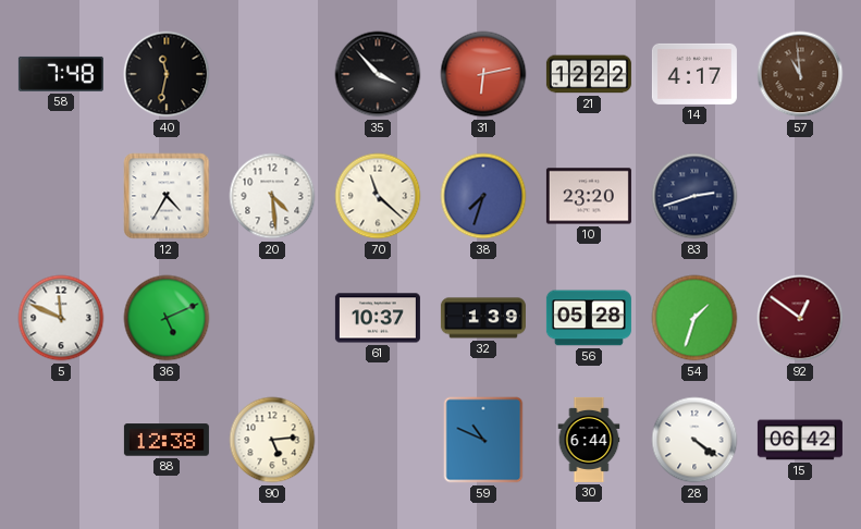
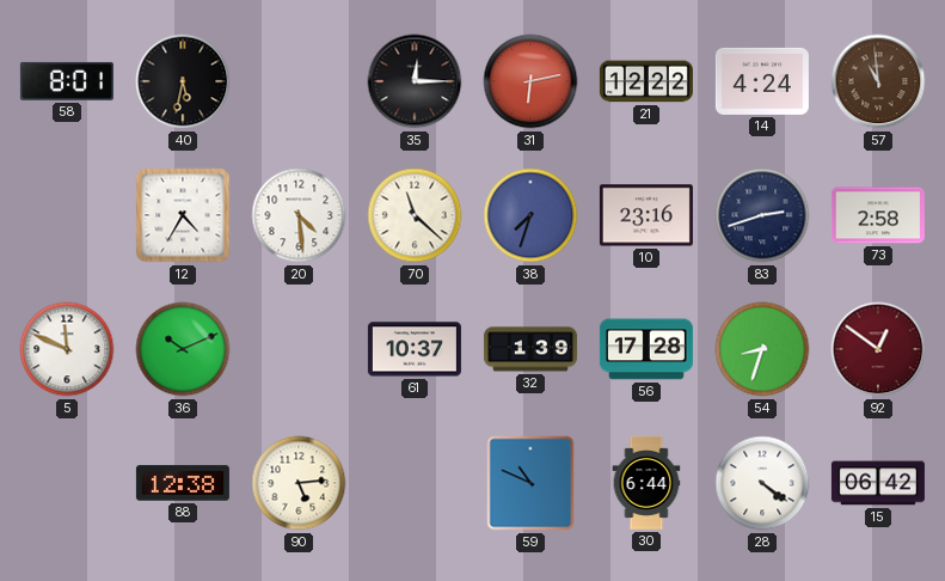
58: 7:48 -> 8:01
40: 11:32 -> 5:32
35: 3:53 -> 12:15
14: 4:17 -> 4:24
10: 23:20 -> 23:16
73: none -> 2:58
36: 5:11 -> 10:11
56: 05:28 -> 17:28
54: 1:33 -> 8:33
